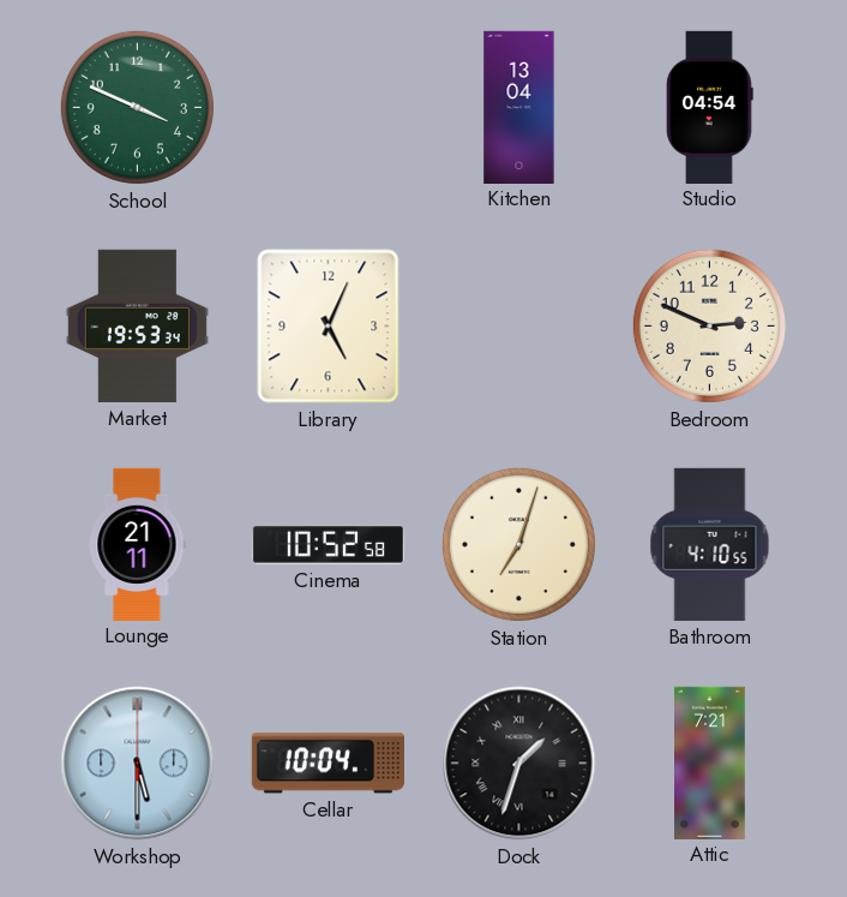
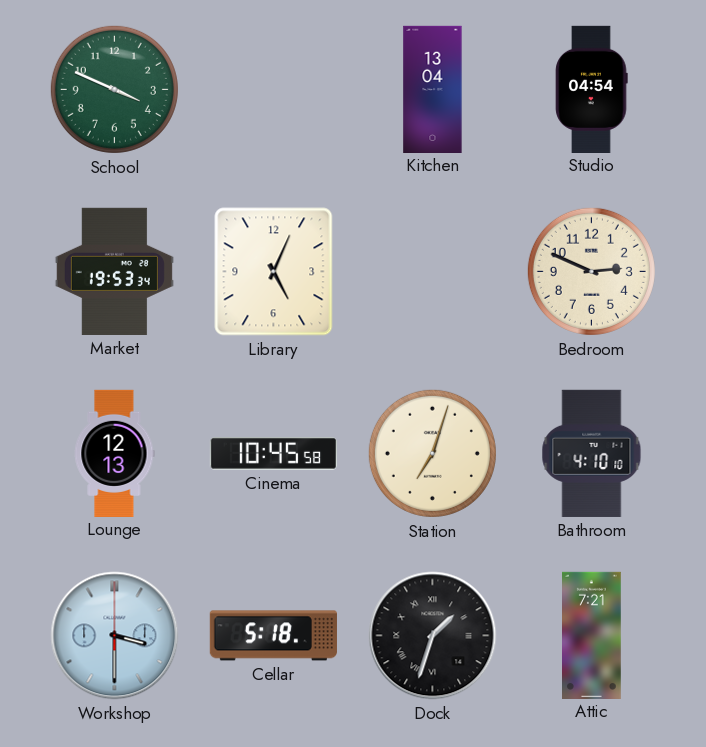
Lounge: 21:11 -> 12:13
Cinema: 10:52 -> 10:45
Bathroom: 4:10:55 -> 4:10:10
Workshop: 5:30 -> 3:30
Cellar: 10:04 -> 5:18
